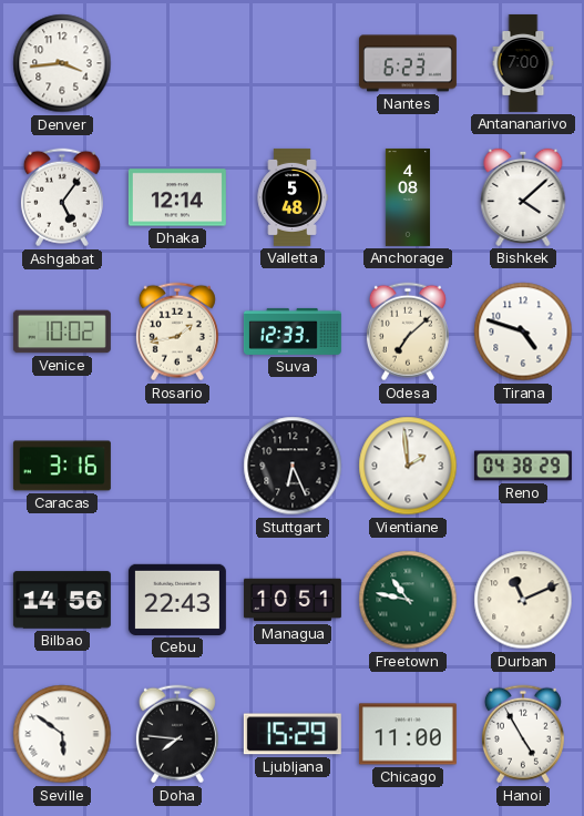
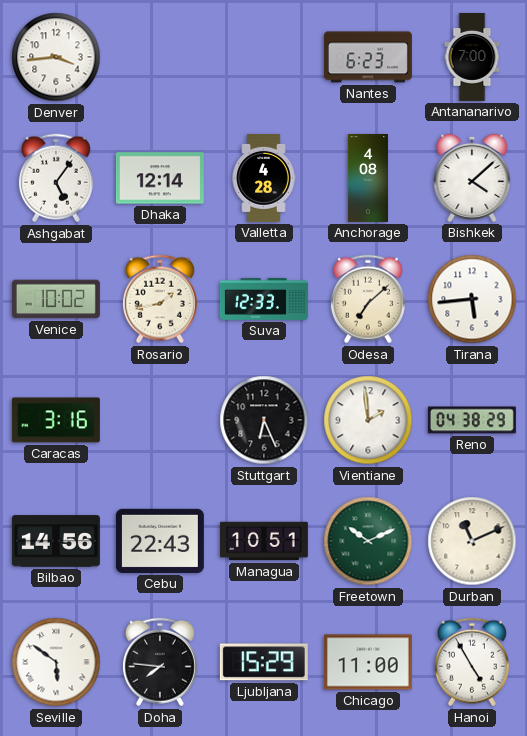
Valletta: 5:48 -> 4:28
Tirana: 4:48 -> 5:44
Freetown: 10:47 -> 10:11
